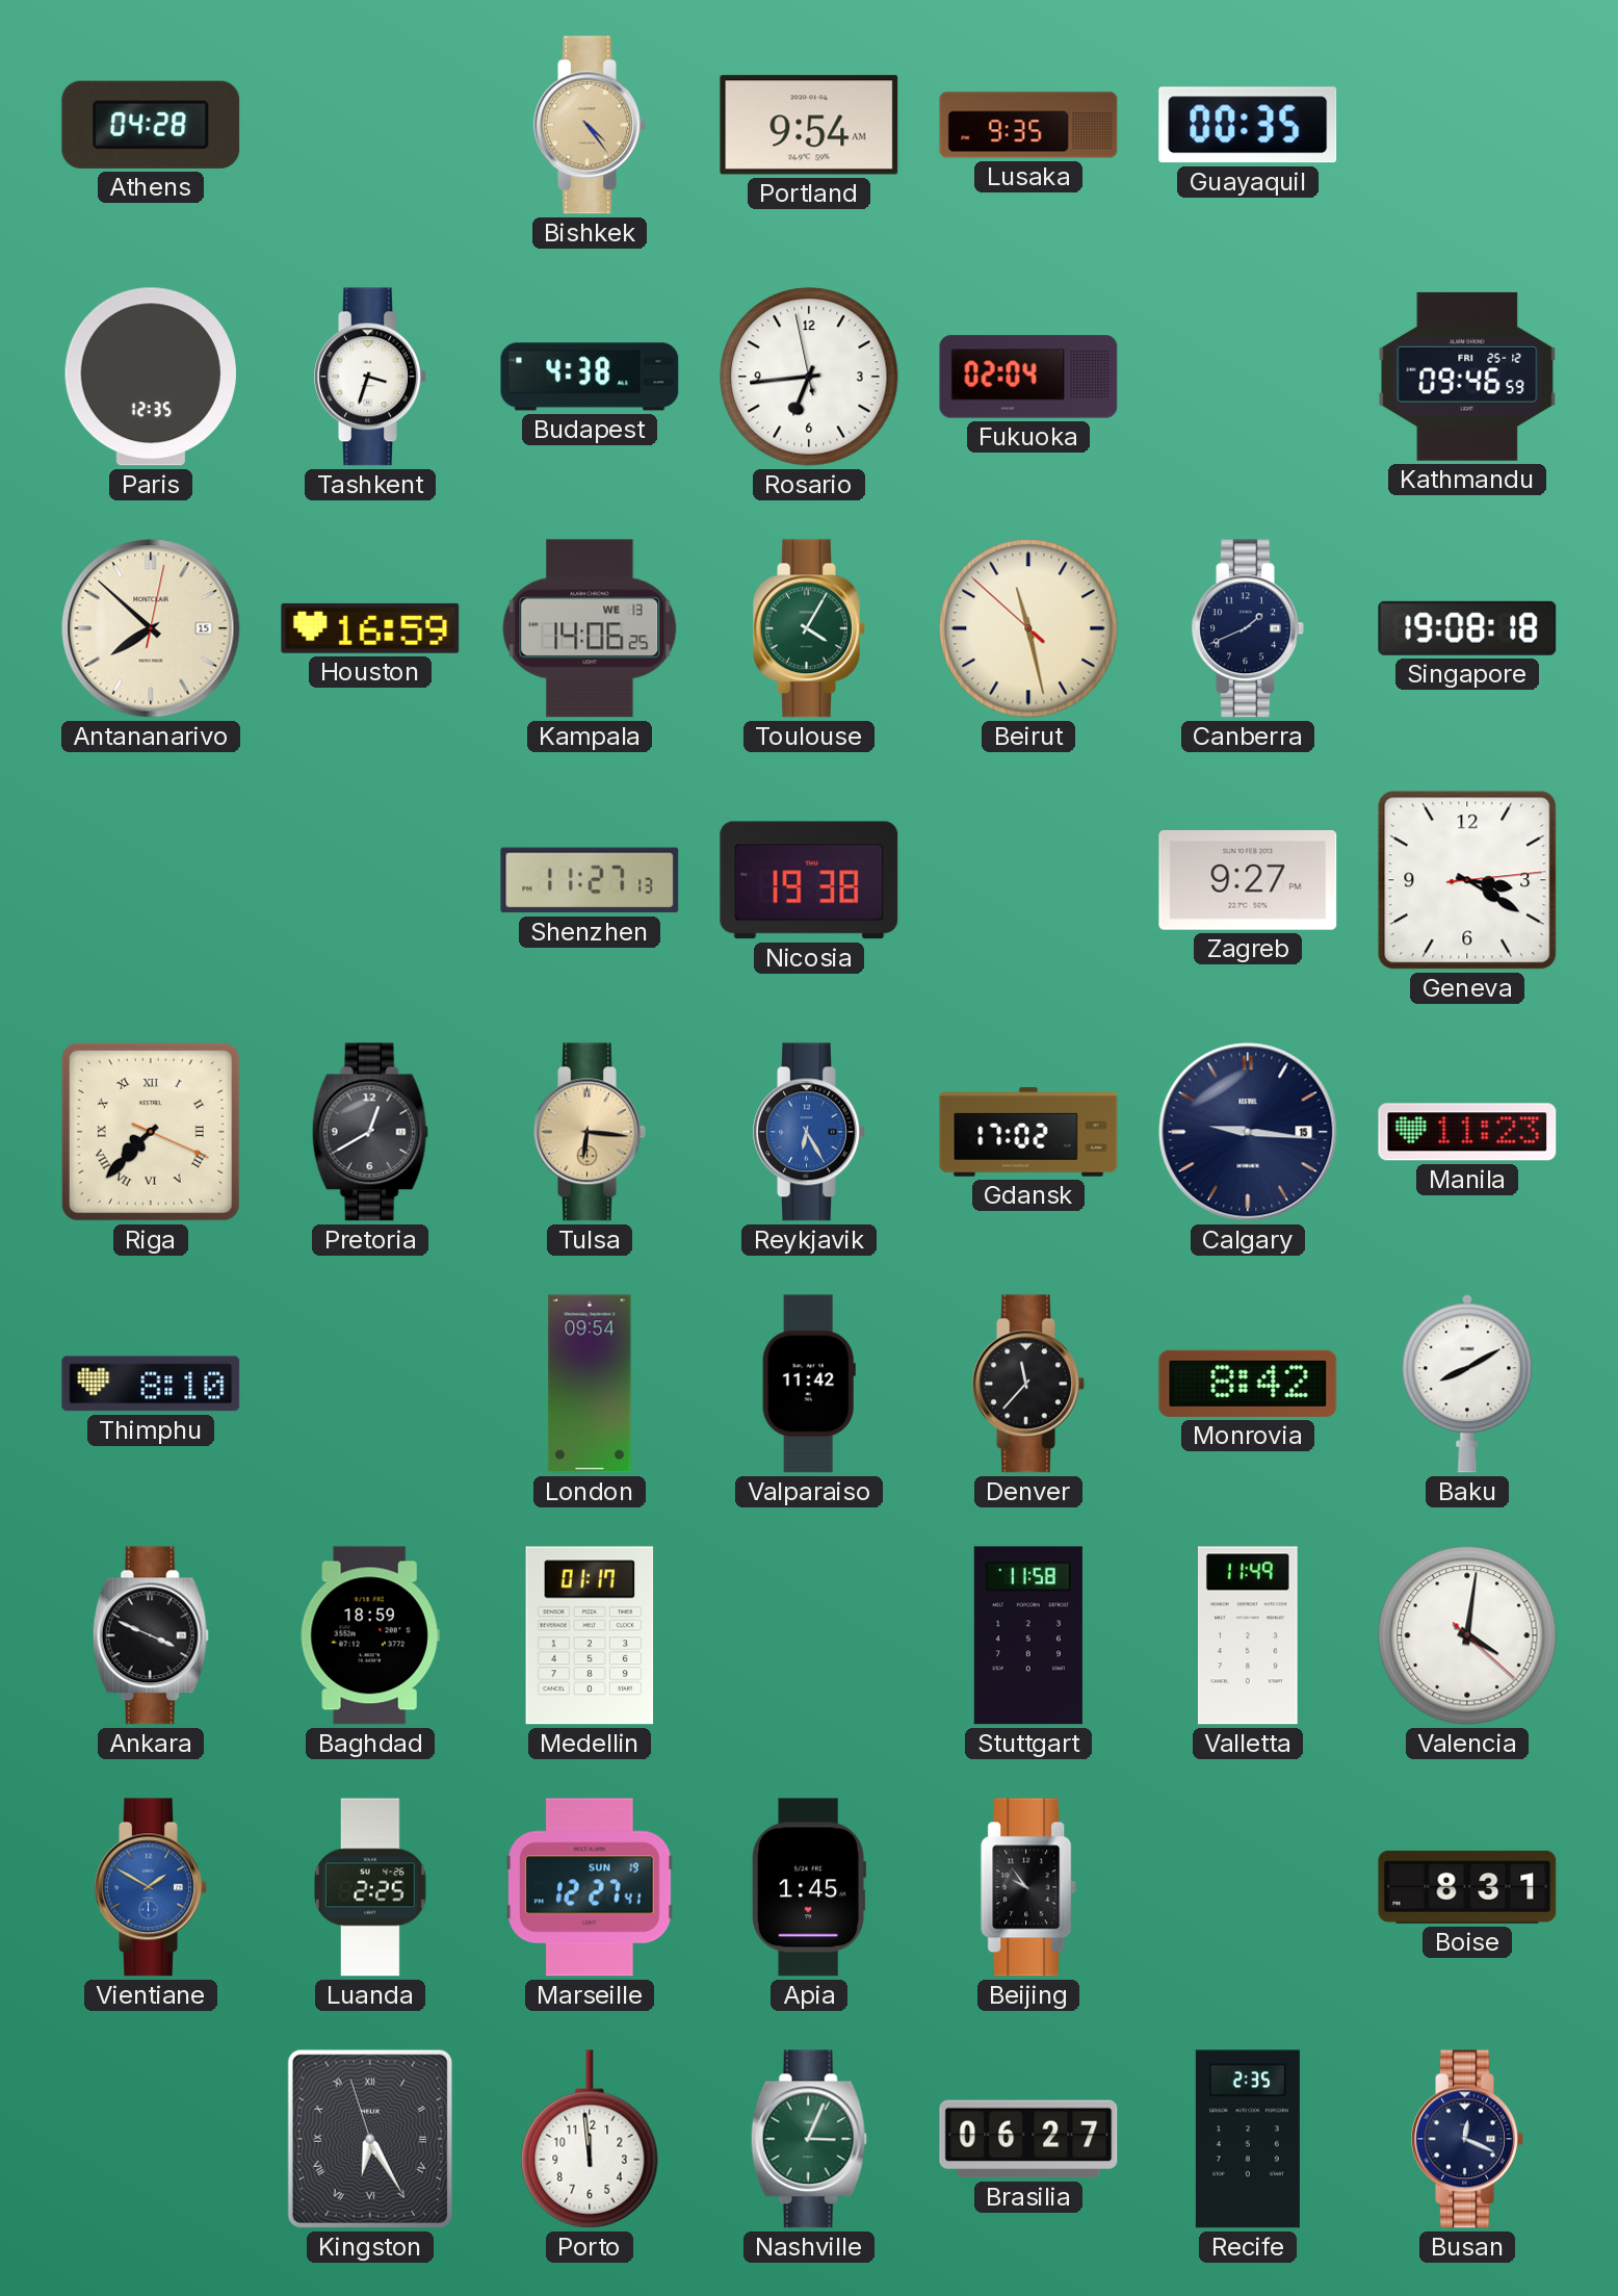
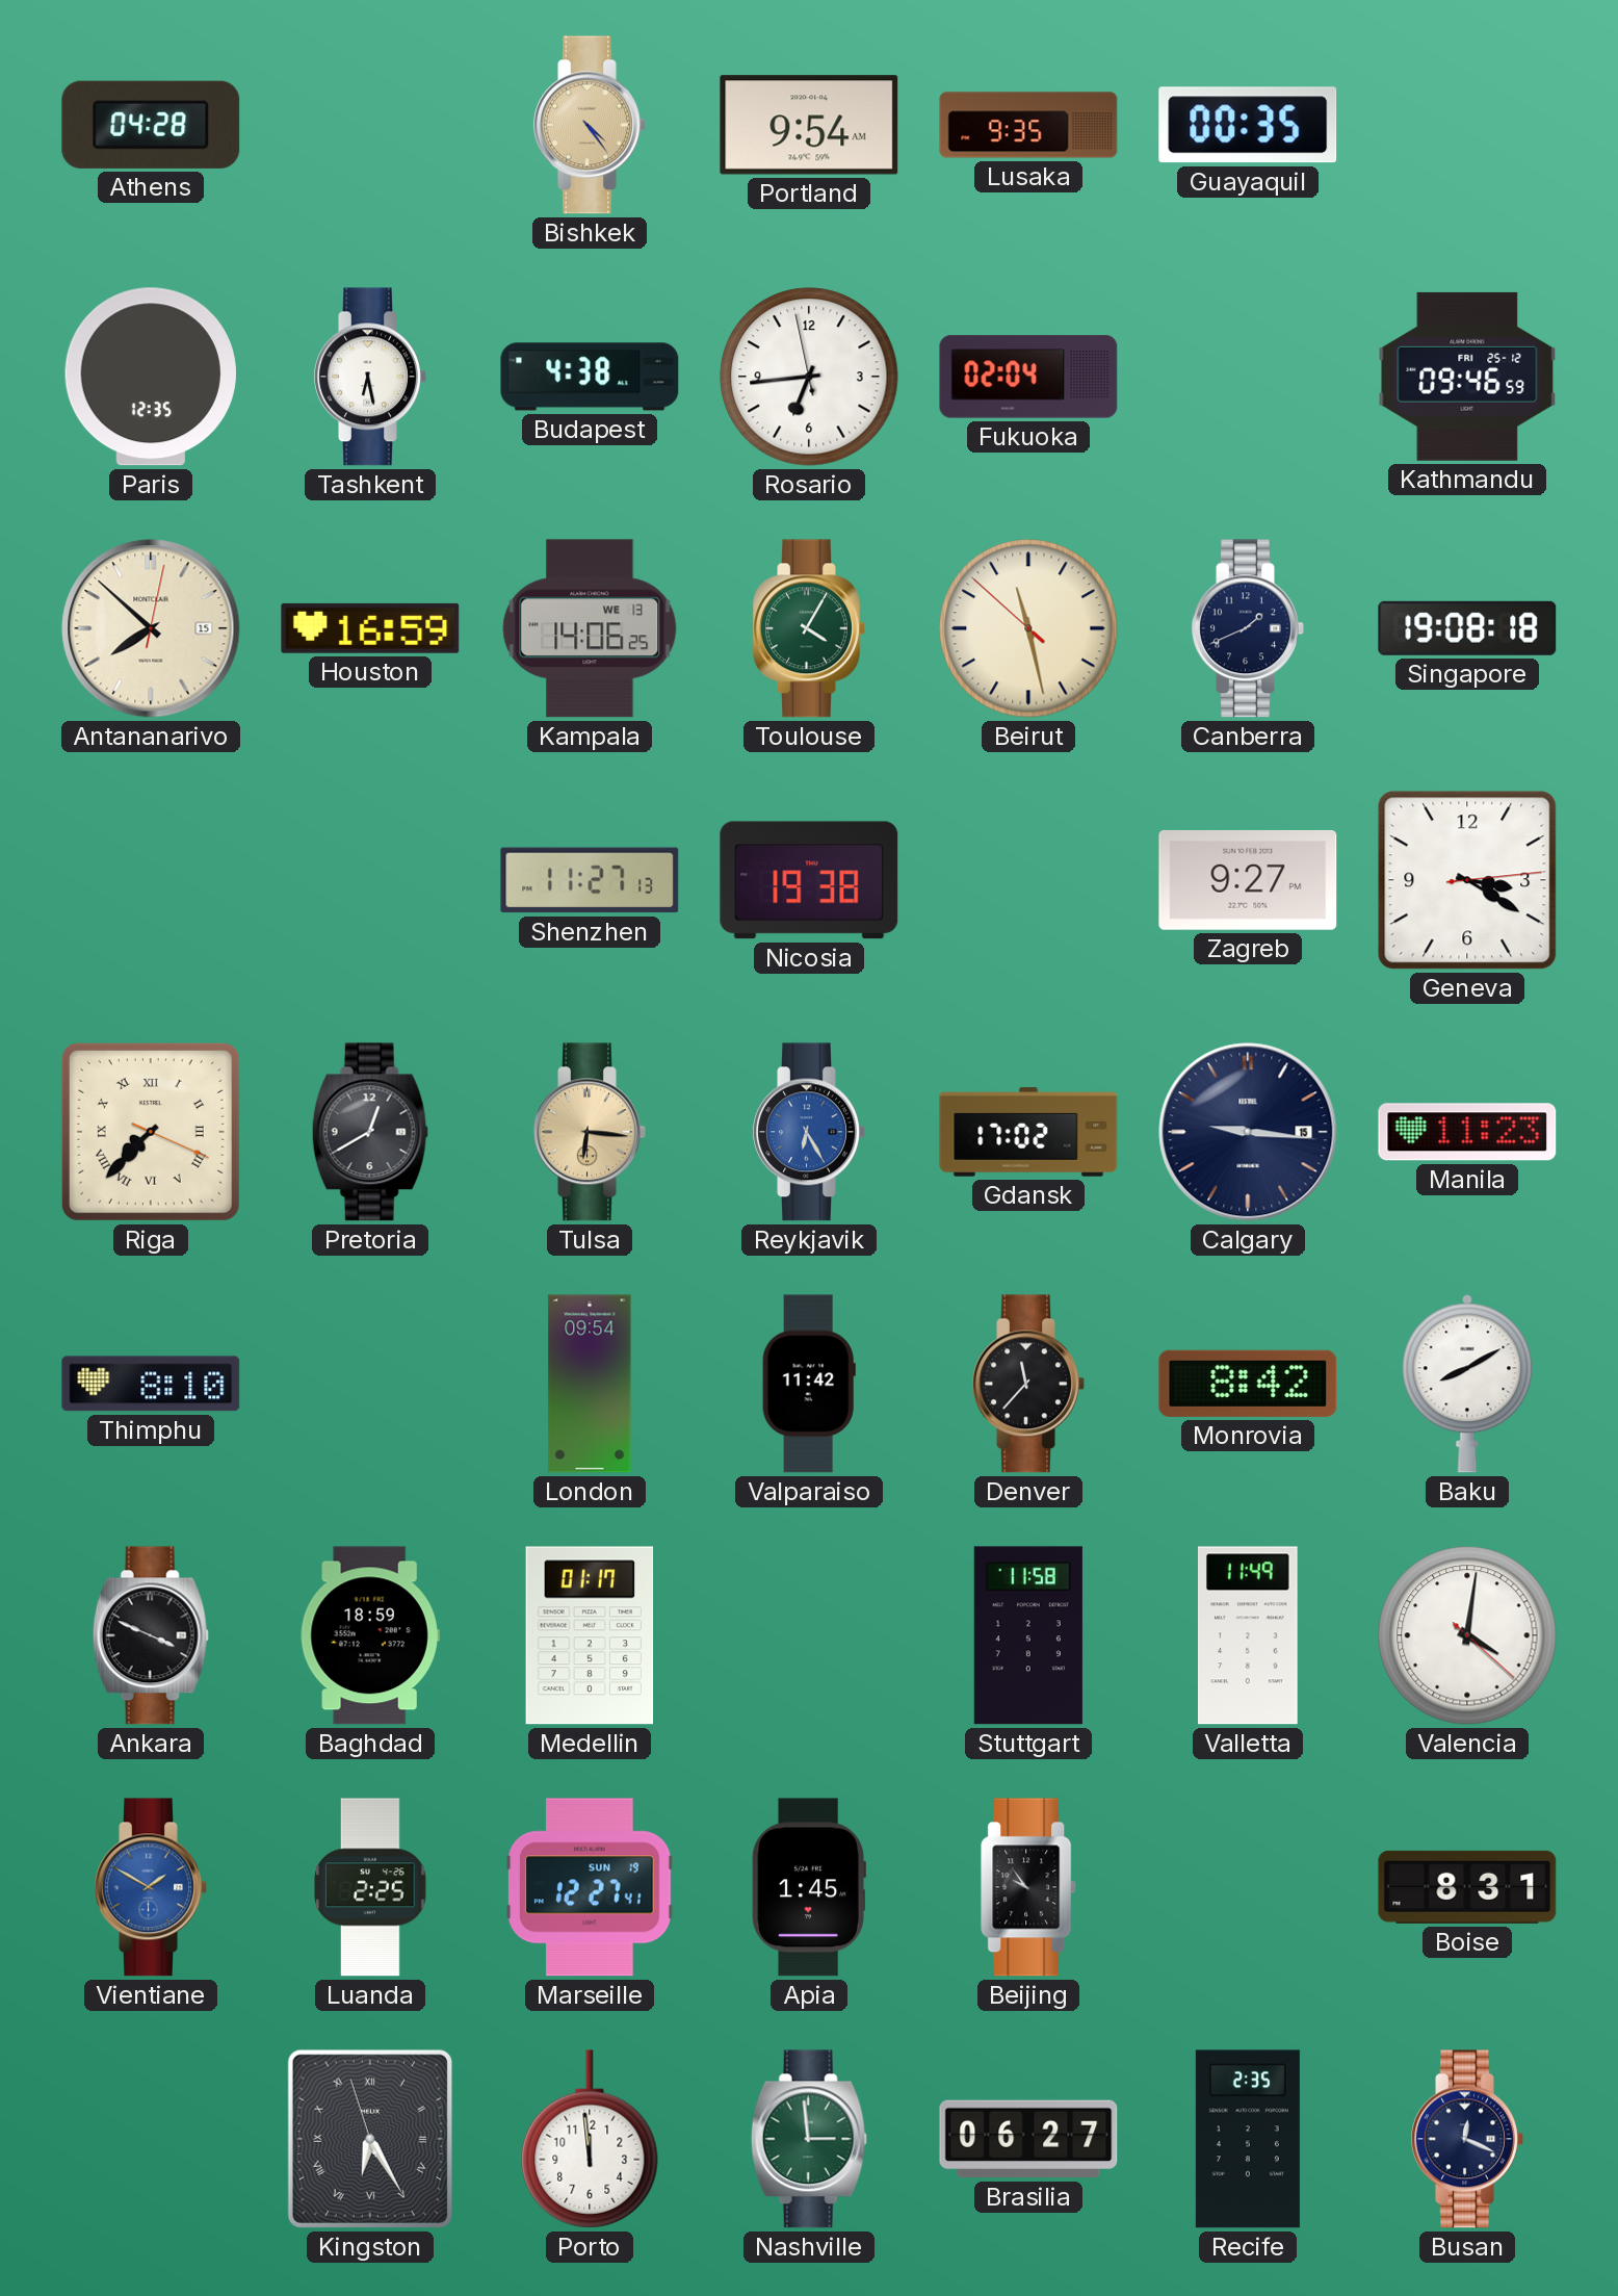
Tashkent: 3:33 -> 6:28
Nashville: 3:04 -> 2:59
